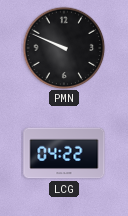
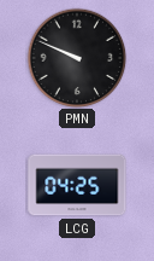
LCG: 04:22 -> 04:25
